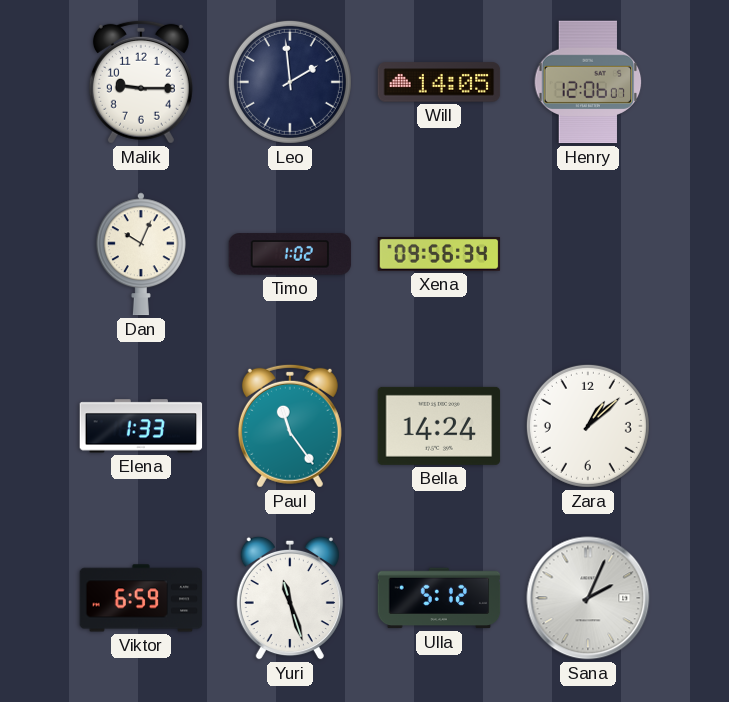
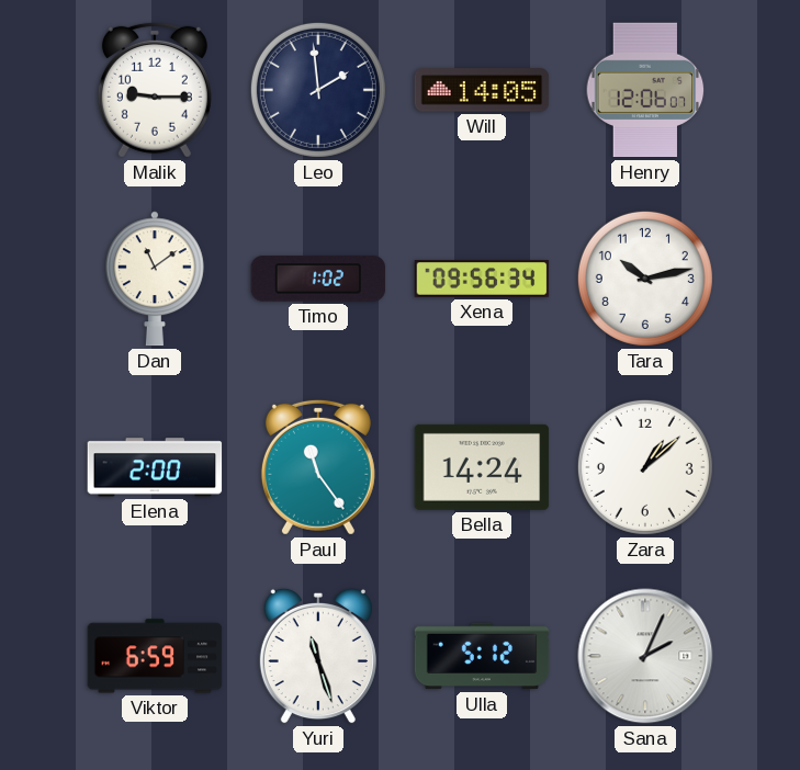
Dan: 10:04 -> 11:09
Tara: none -> 10:13
Elena: 1:33 -> 2:00
